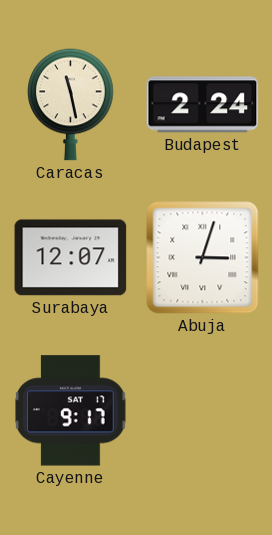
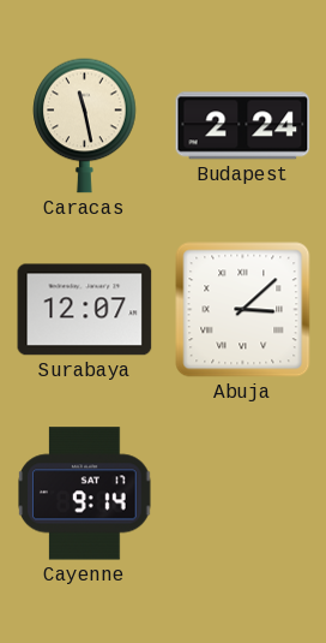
Abuja: 3:03 -> 3:08
Cayenne: 9:17 -> 9:14
